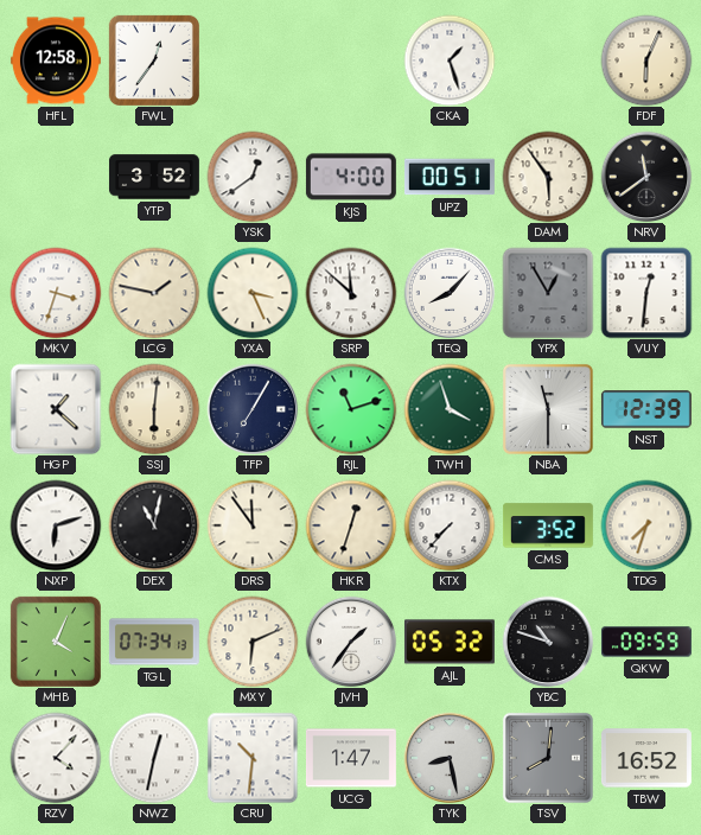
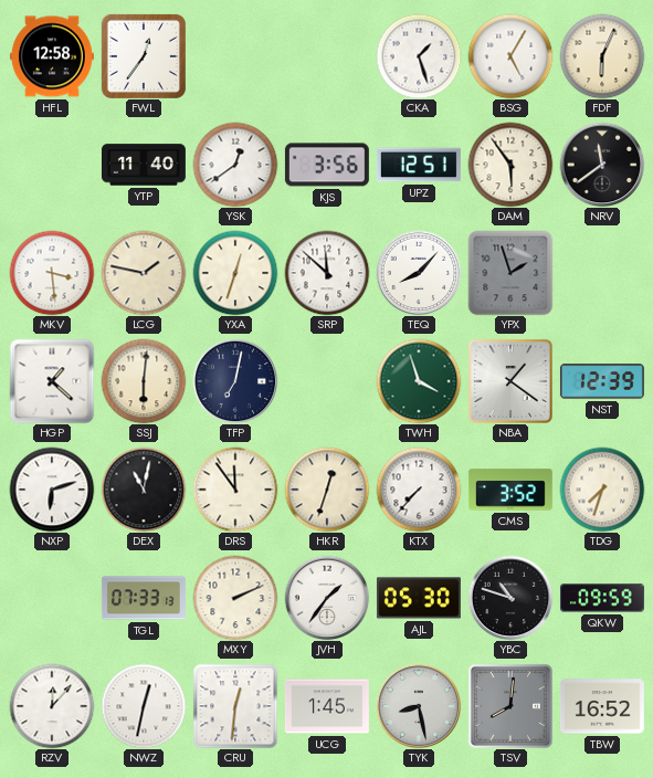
BSG: none -> 5:05
YTP: 3:52 -> 11:40
KJS: 4:00 -> 3:56
UPZ: 00:51 -> 12:51
MKV: 3:33 -> 3:29
YXA: 3:26 -> 12:33
YPX: 12:55 -> 1:57
VUY: 12:31 -> none
TFP: 7:05 -> 7:02
RJL: 11:12 -> none
NBA: 11:30 -> 1:21
MHB: 4:04 -> none
TGL: 07:34 -> 07:33
MXY: 6:11 -> 2:11
AJL: 05:32 -> 05:30
RZV: 4:07 -> 12:07
CRU: 10:31 -> 12:31
UCG: 1:47 -> 1:45
